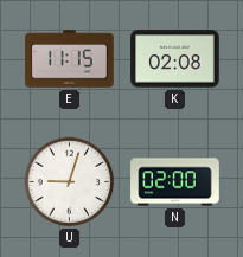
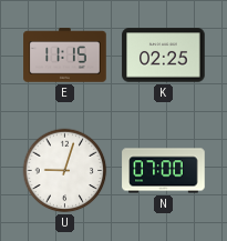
K: 02:08 -> 02:25
N: 02:00 -> 07:00
